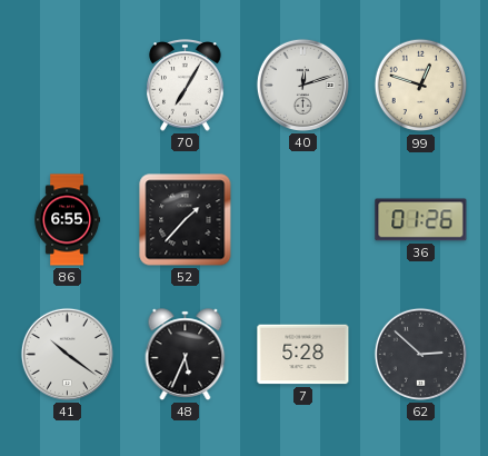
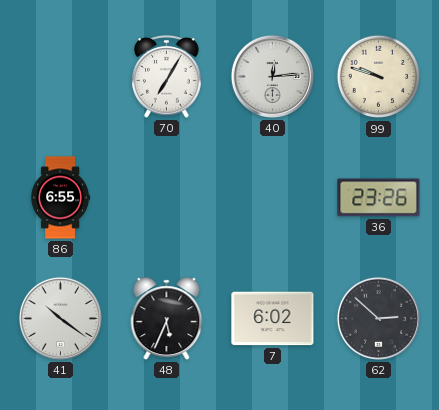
40: 12:12 -> 12:14
99: 12:48 -> 9:48
52: 1:37 -> none
36: 01:26 -> 23:26
7: 5:28 -> 6:02
